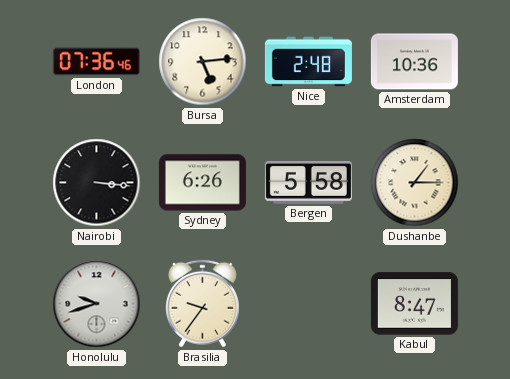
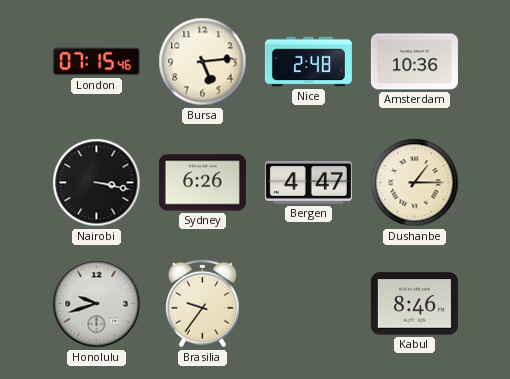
London: 07:36 -> 07:15
Nairobi: 3:16 -> 3:17
Bergen: 5:58 -> 4:47
Kabul: 8:47 -> 8:46
